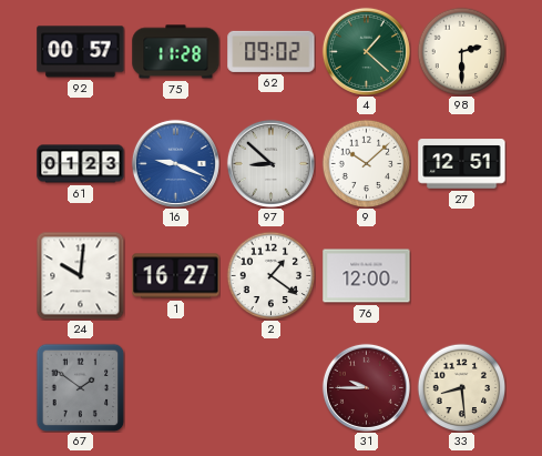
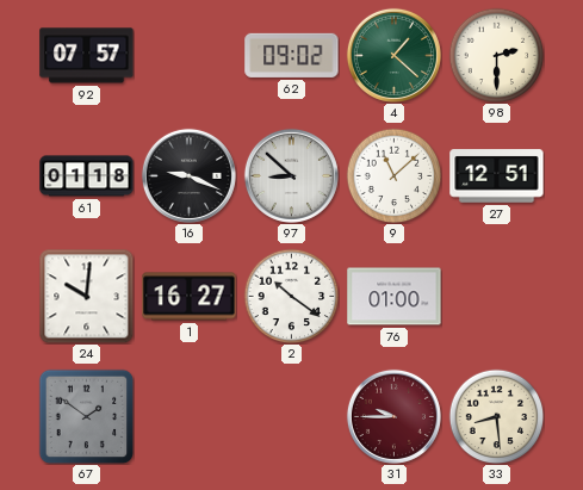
92: 00:57 -> 07:57
75: 11:28 -> none
61: 01:23 -> 01:18
16 dial: blue -> black
9: 10:08 -> 11:08
2: 1:21 -> 10:21
76: 12:00 -> 01:00
